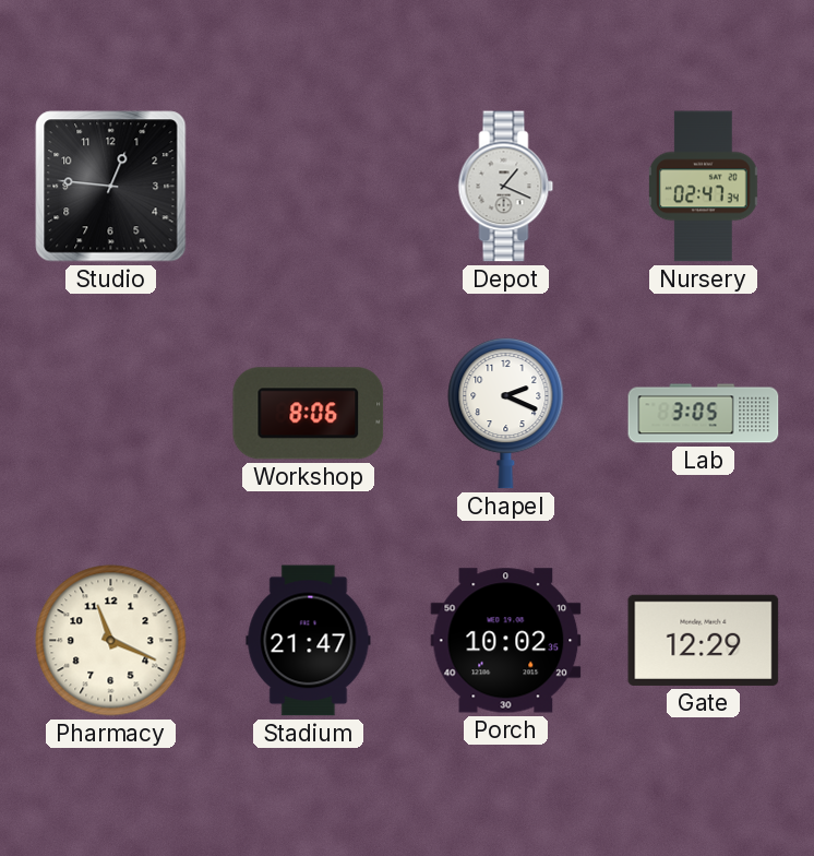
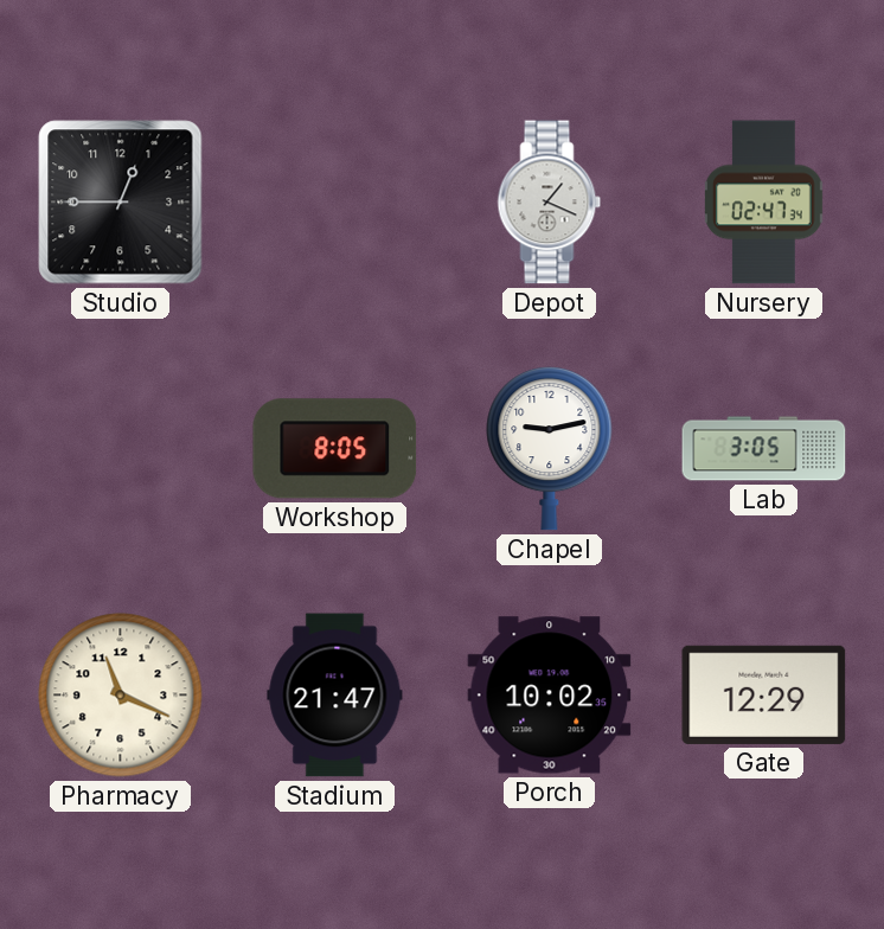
Studio: 12:46 -> 12:45
Workshop: 8:06 -> 8:05
Chapel: 2:19 -> 9:13
